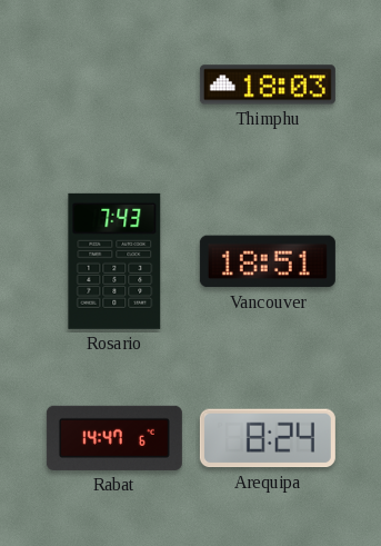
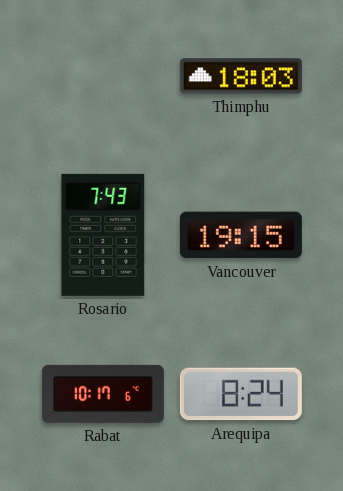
Vancouver: 18:51 -> 19:15
Rabat: 14:47 -> 10:17
